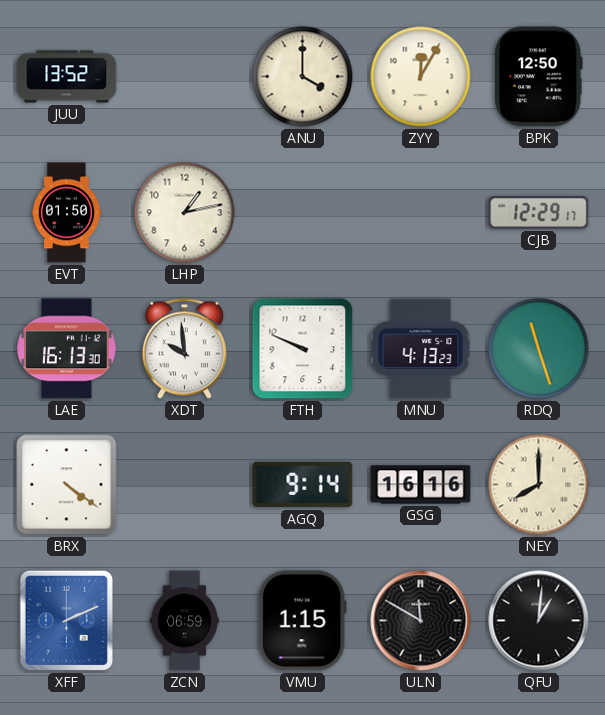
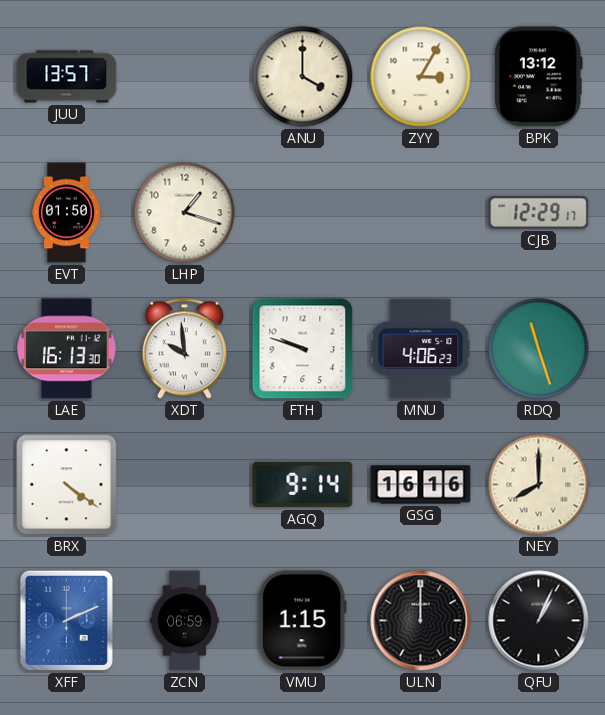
JUU: 13:52 -> 13:57
ZYY: 12:05 -> 3:05
BPK: 12:50 -> 13:12
LHP: 1:13 -> 1:18
FTH: 9:49 -> 9:48
MNU: 4:13 -> 4:06
ULN: 11:50 -> 12:00
QFU: 1:01 -> 1:04
